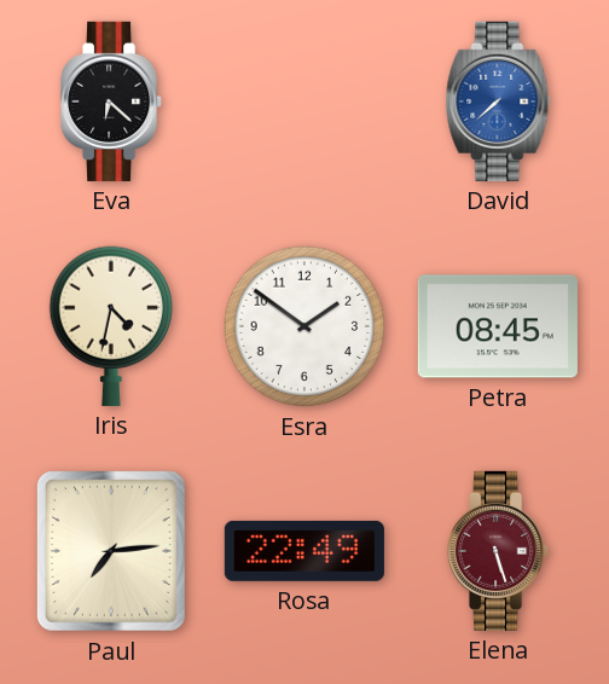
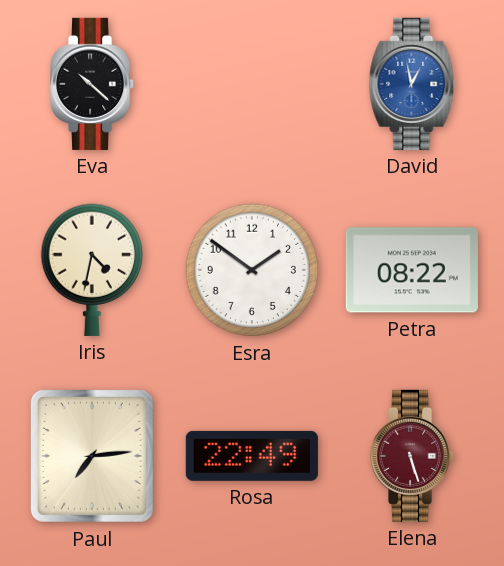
Eva: 6:22 -> 10:22
David: 7:38 -> 12:58
Petra: 08:45 -> 08:22
